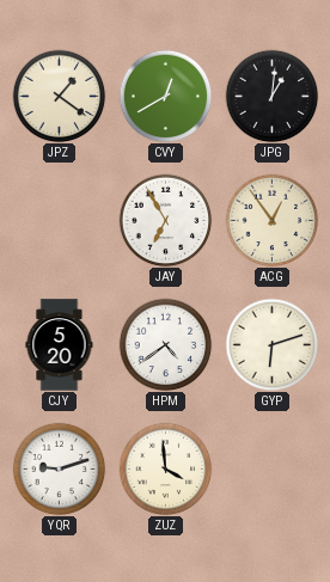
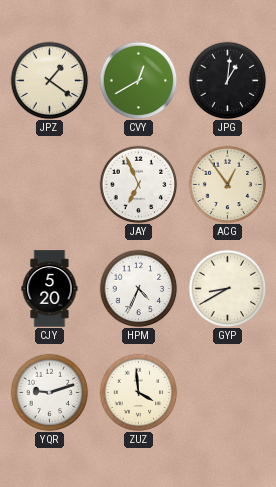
JAY: 6:55 -> 6:56
HPM: 4:39 -> 4:34
GYP: 6:12 -> 8:40
